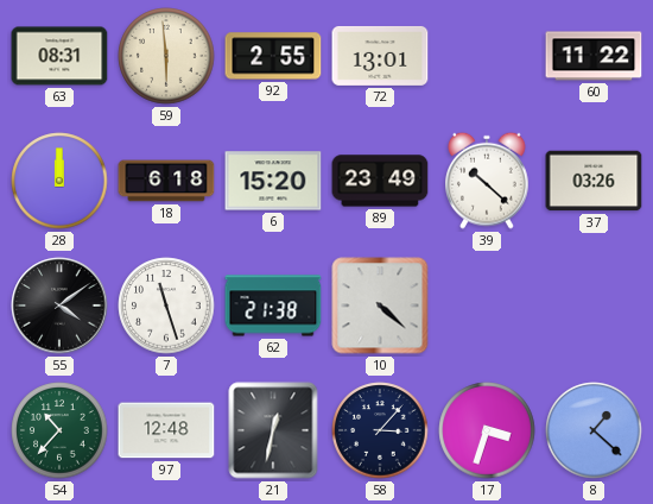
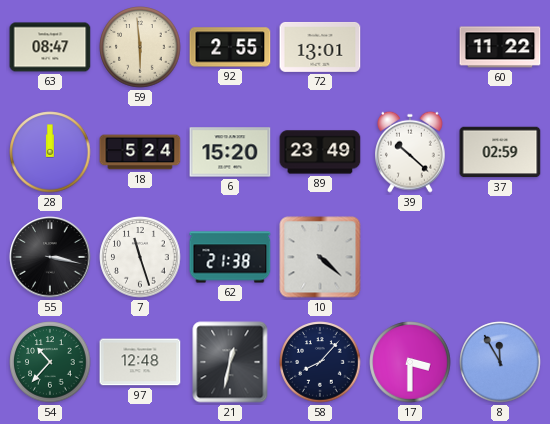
63: 08:31 -> 08:47
18: 6:18 -> 5:24
37: 03:26 -> 02:59
55: 4:09 -> 3:17
58: 3:07 -> 8:07
17: 3:33 -> 3:30
8: 1:22 -> 11:55
